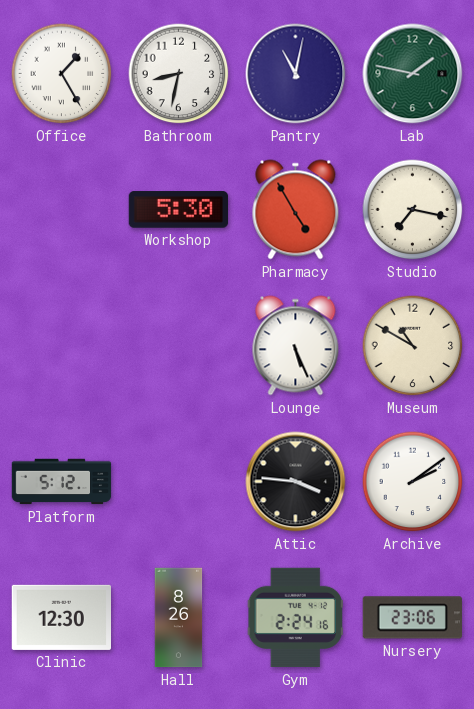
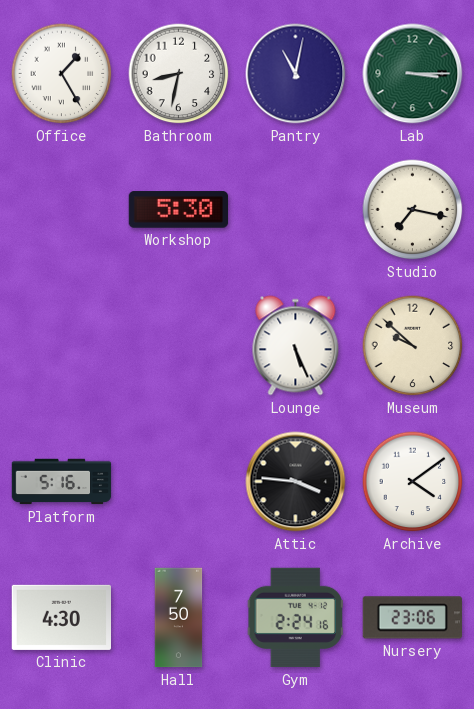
Lab: 1:47 -> 3:15
Pharmacy: 4:55 -> none
Museum: 10:50 -> 9:52
Platform: 5:12 -> 5:16
Archive: 2:09 -> 4:09
Clinic: 12:30 -> 4:30
Hall: 8:26 -> 7:50
